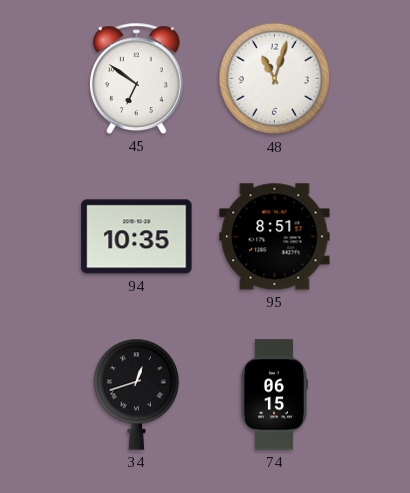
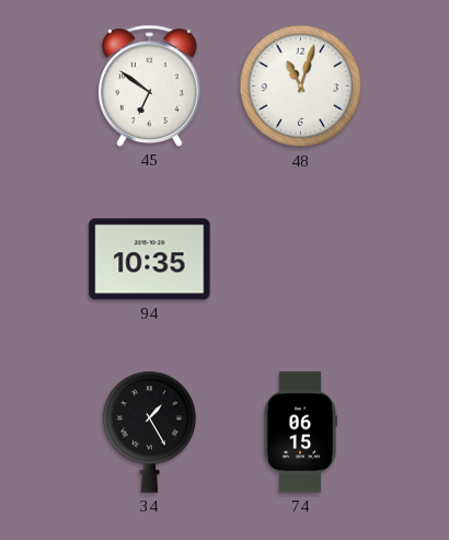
95: 8:51 -> none
34: 12:42 -> 1:25
